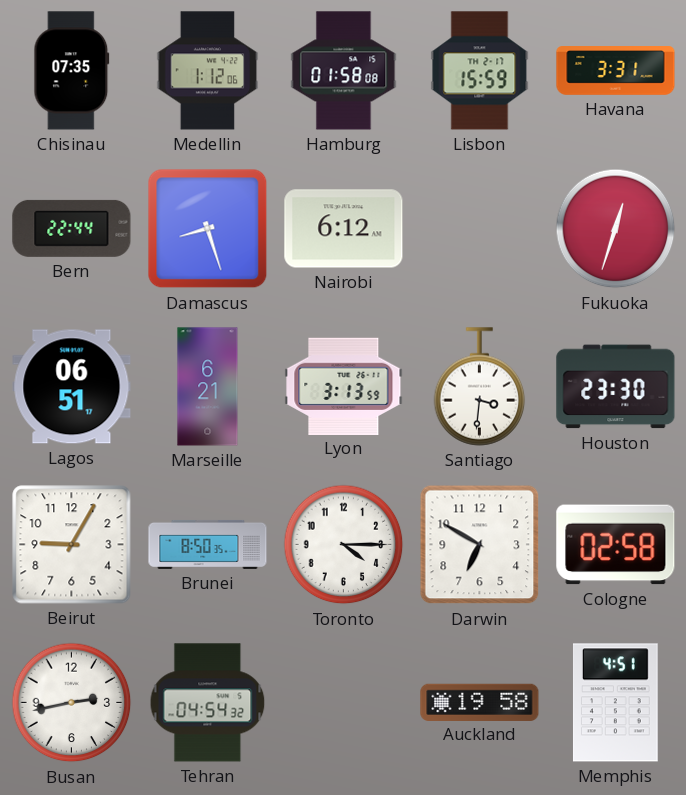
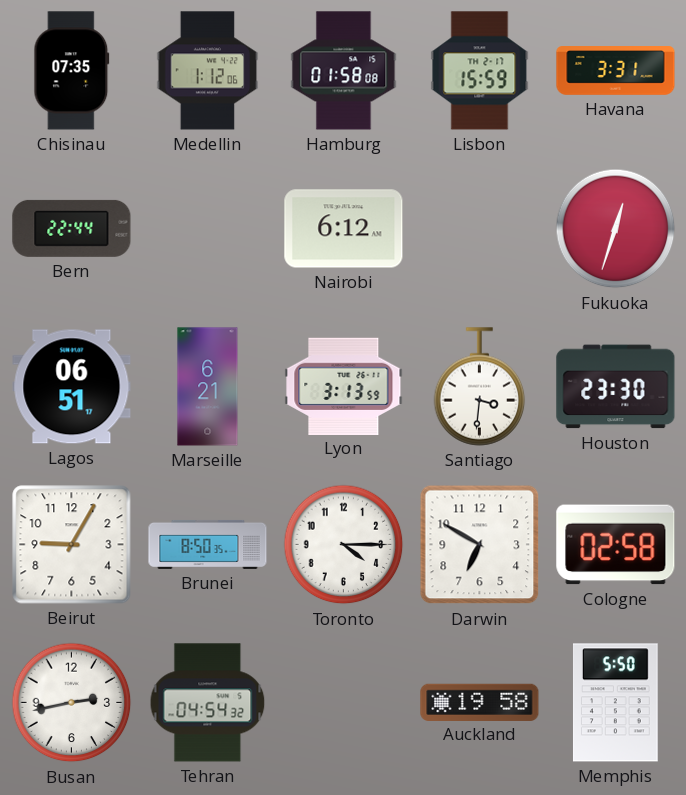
Damascus: 8:27 -> none
Memphis: 4:51 -> 5:50
